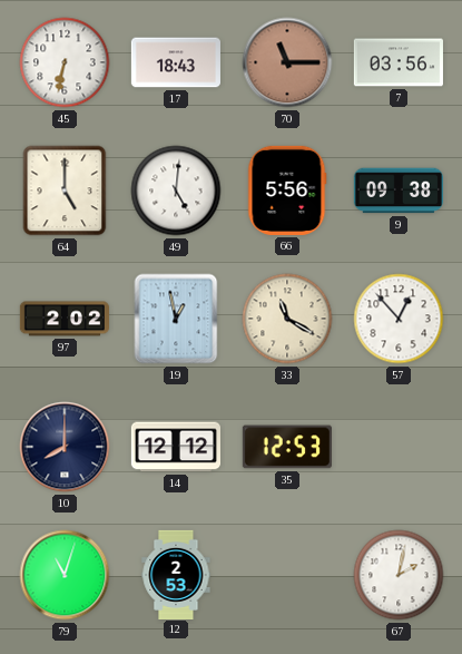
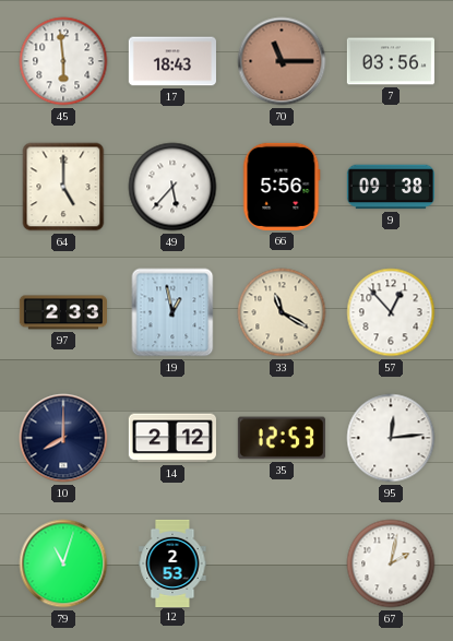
45: 6:32 -> 5:59
49: 5:01 -> 5:37
97: 2:02 -> 2:33
14: 12:12 -> 2:12
95: none -> 12:14
